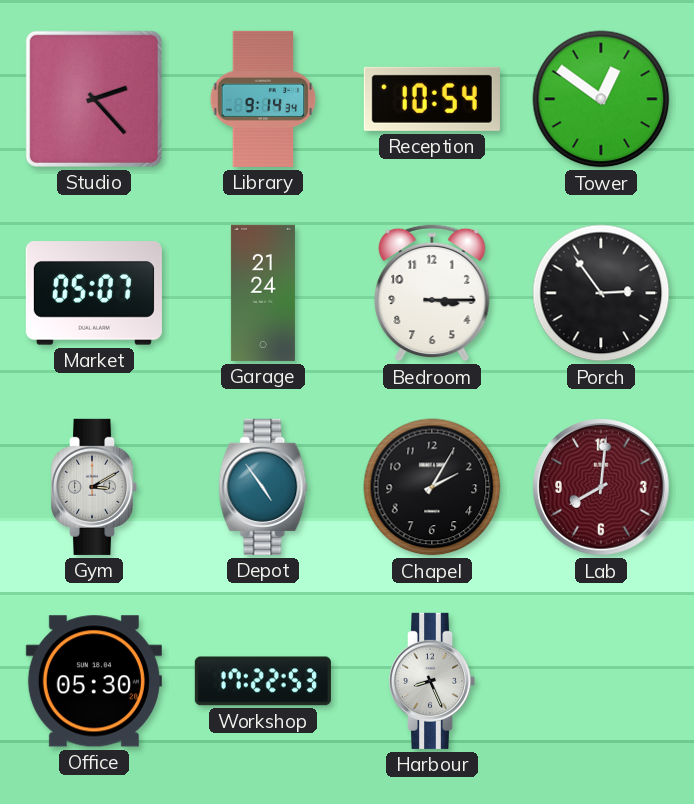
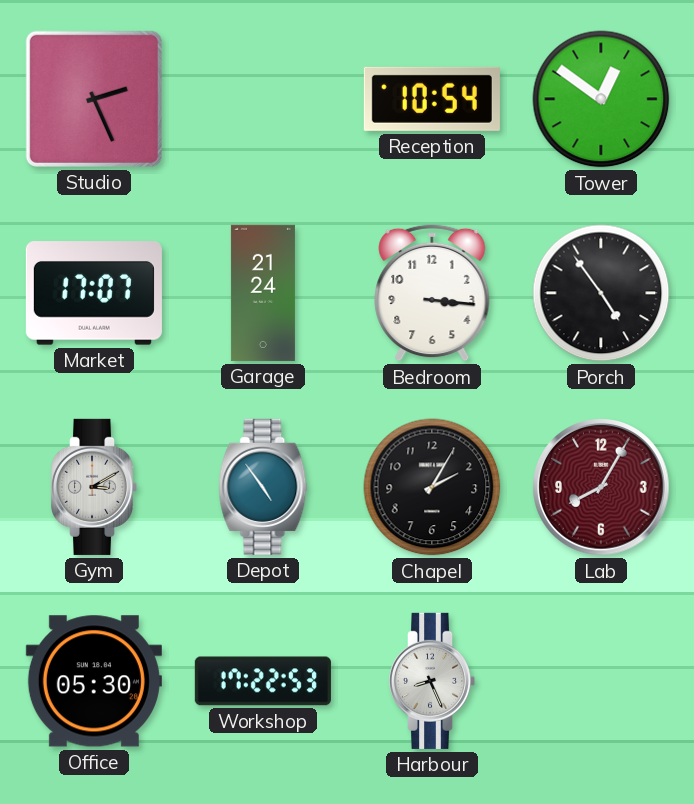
Studio: 2:23 -> 2:26
Library: 9:14 -> none
Market: 05:07 -> 17:07
Bedroom: 3:15 -> 3:16
Porch: 2:54 -> 4:54
Lab: 8:01 -> 8:05
